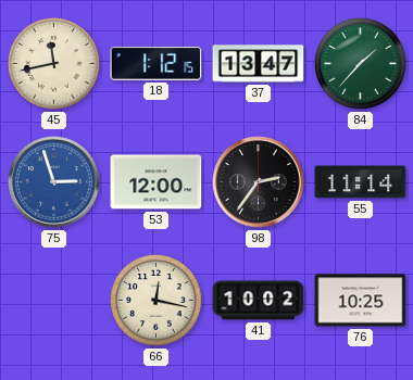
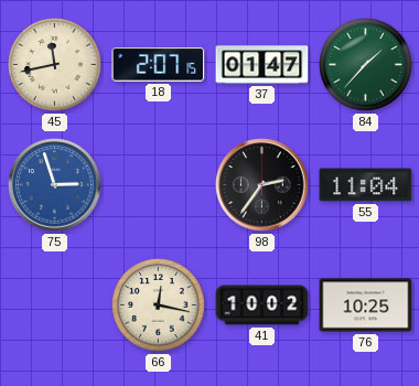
18: 1:12 -> 2:07
37: 13:47 -> 01:47
53: 12:00 -> none
55: 11:14 -> 11:04
